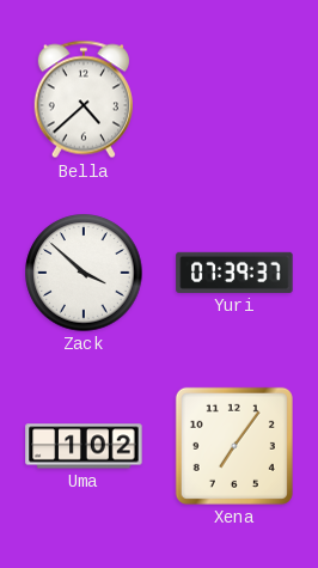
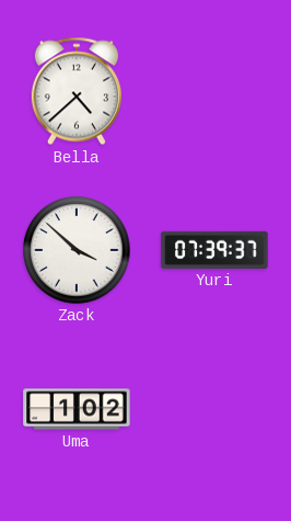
Xena: 7:06 -> none
